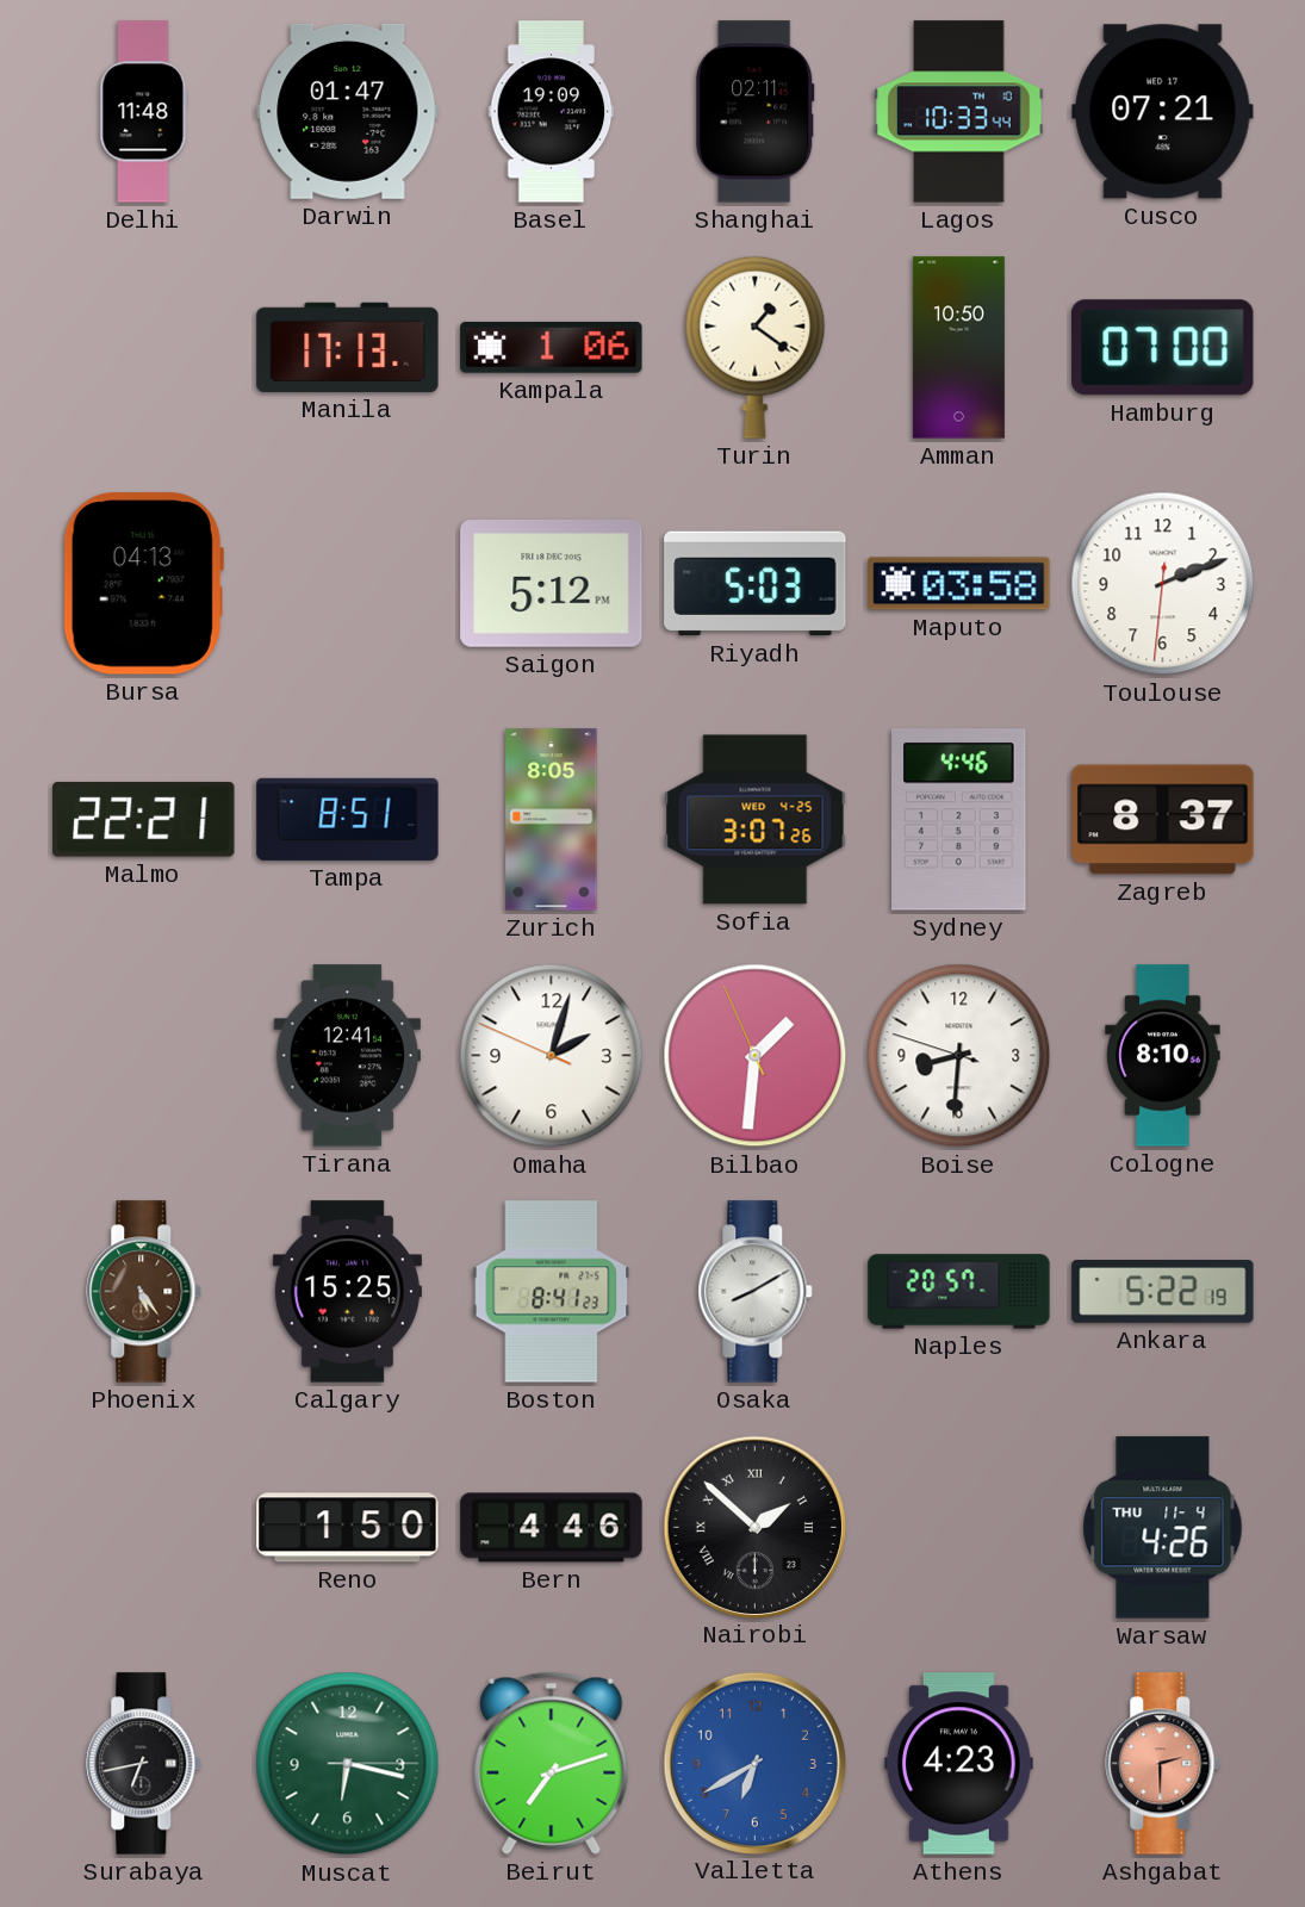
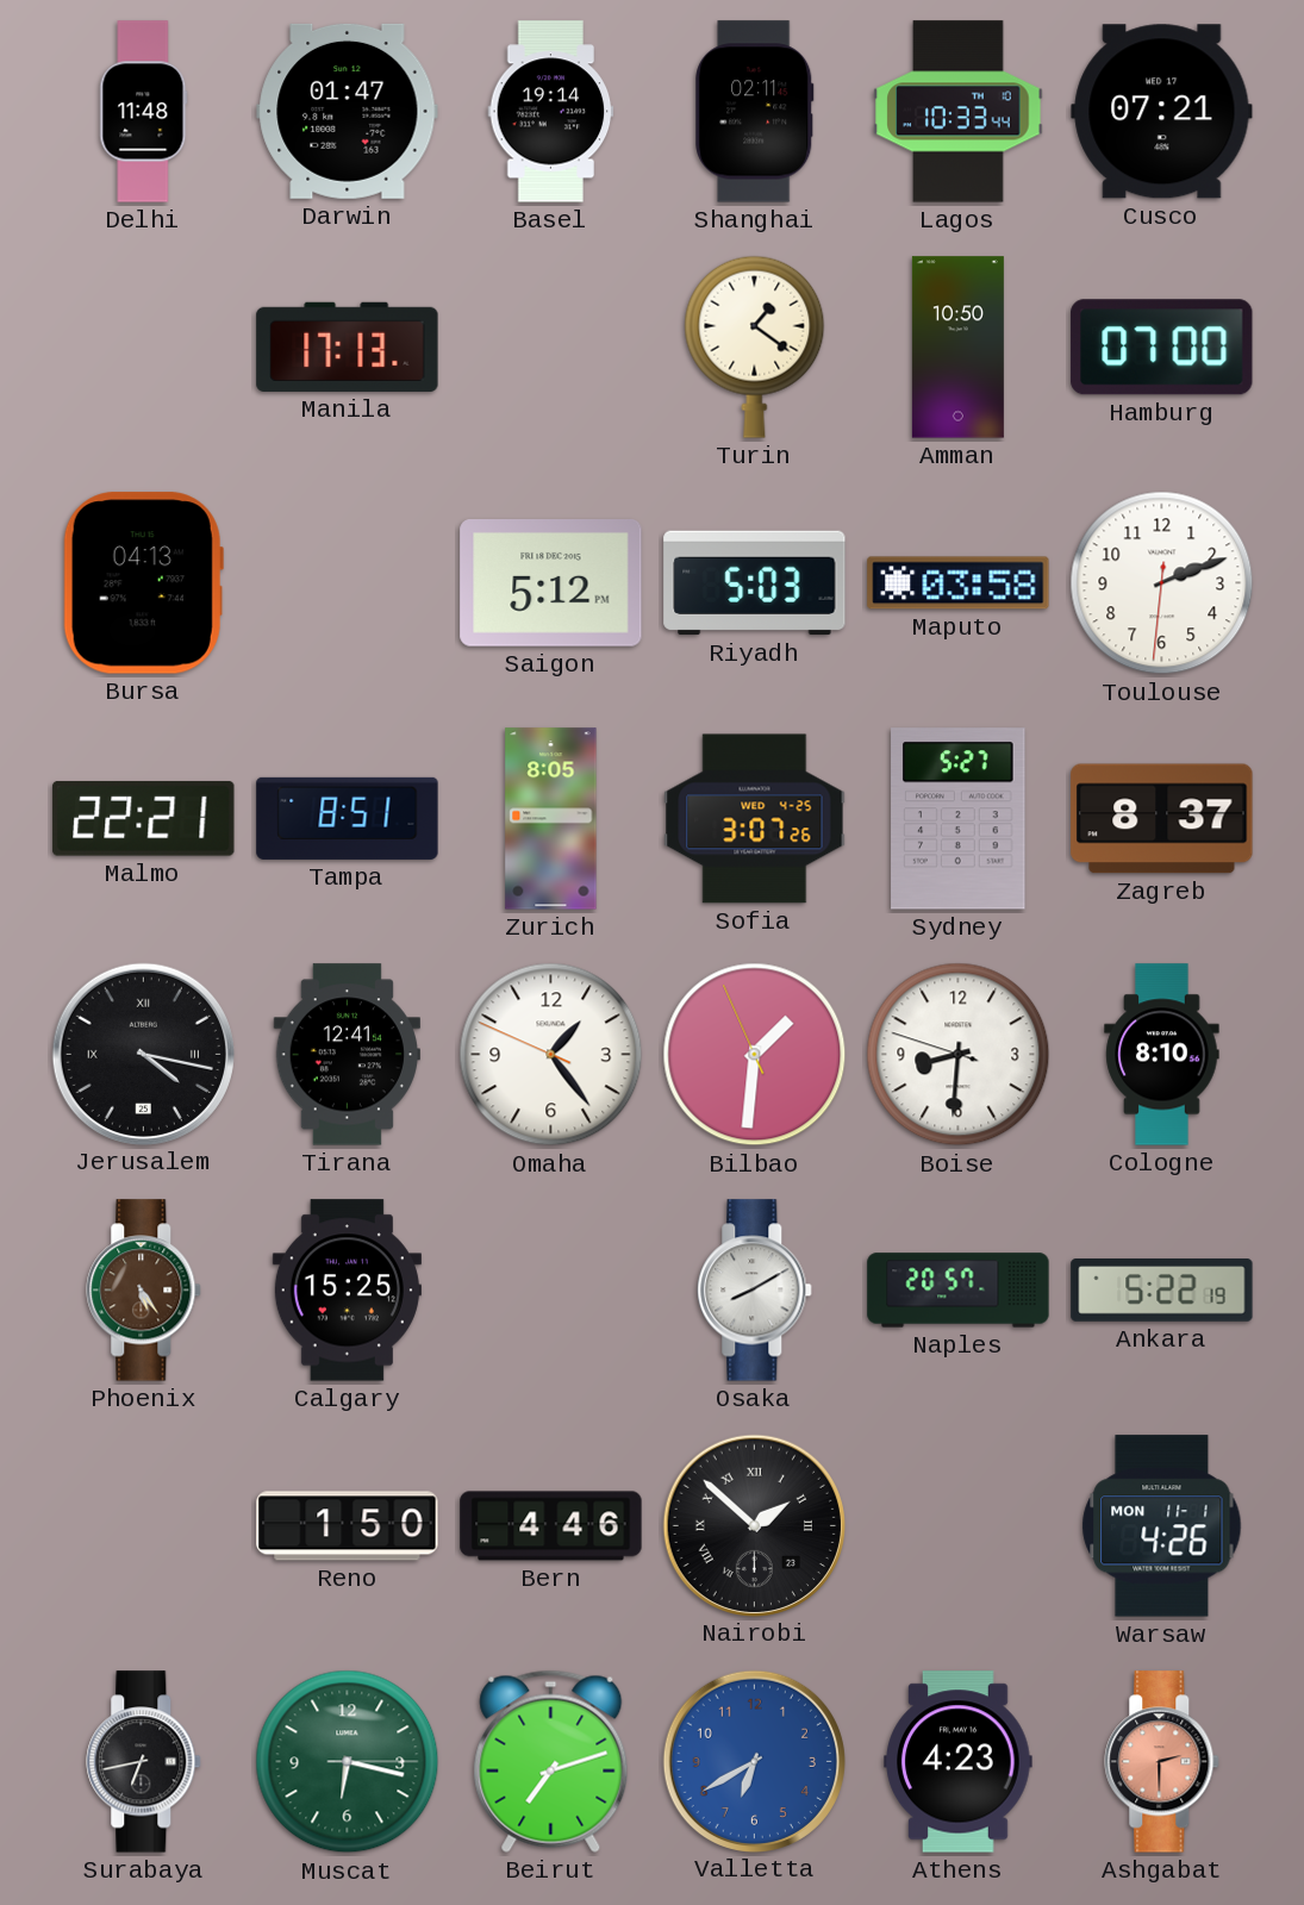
Basel: 19:09 -> 19:14
Kampala: 1:06 -> none
Sydney: 4:46 -> 5:27
Jerusalem: none -> 4:17
Omaha: 2:02 -> 1:23
Boston: 8:41 -> none
Warsaw date: THU 11-4 -> MON 11-1
